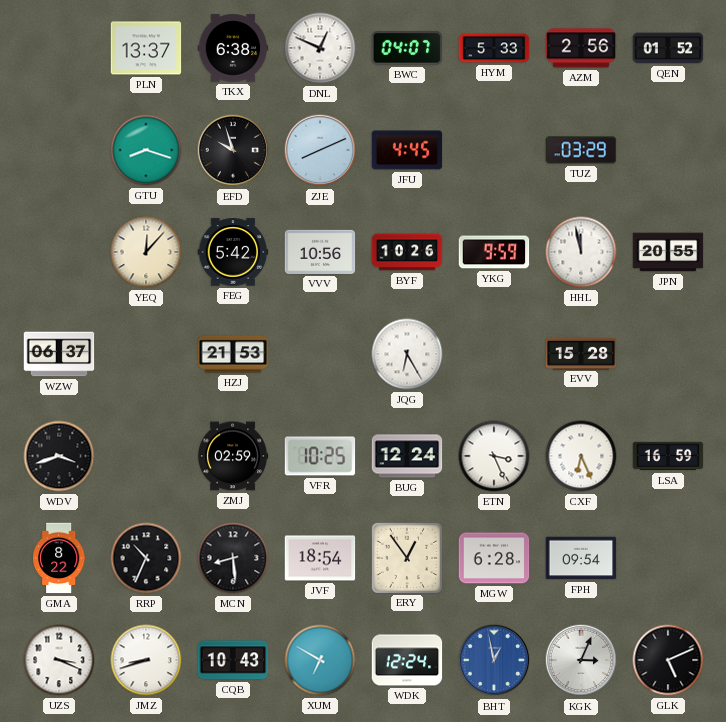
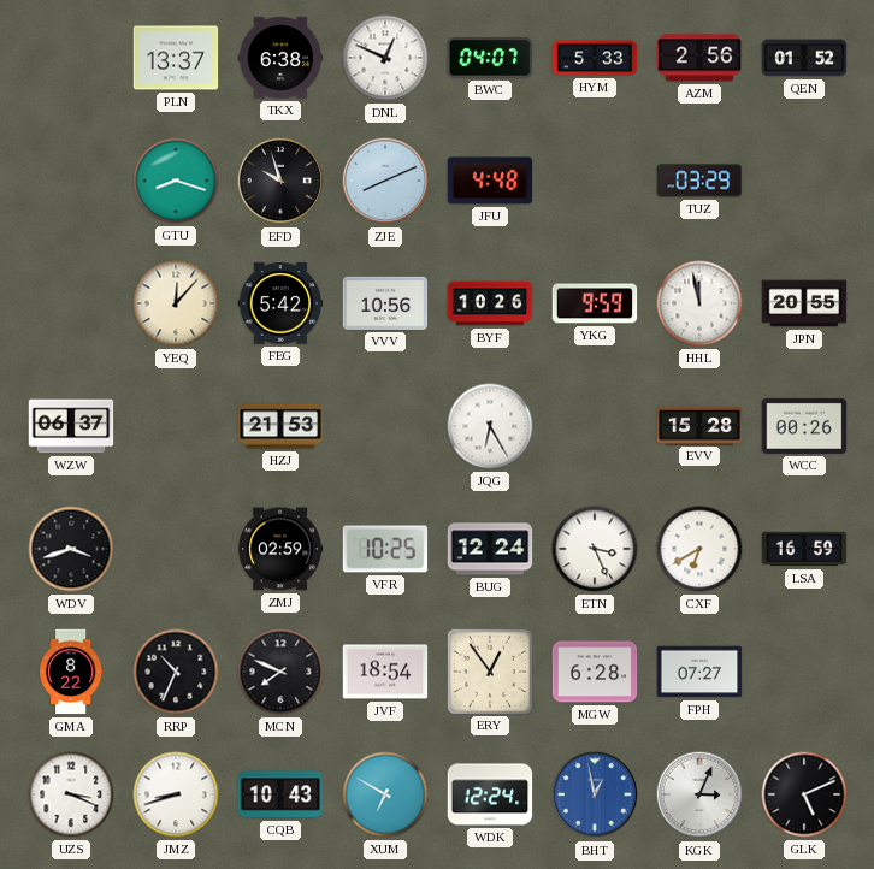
JFU: 4:45 -> 4:48
WCC: none -> 00:26
CXF: 6:26 -> 6:40
MCN: 8:29 -> 7:49
FPH: 09:54 -> 07:27
